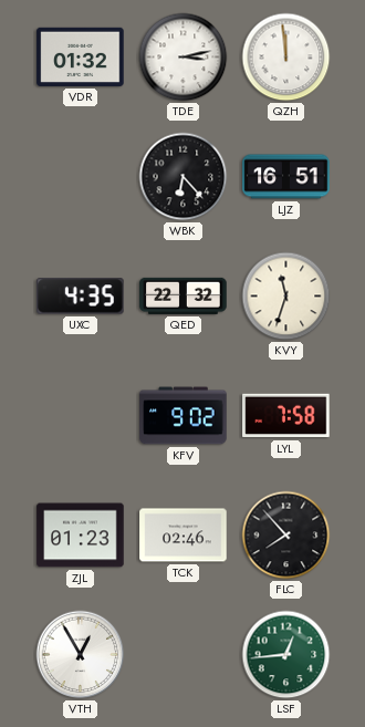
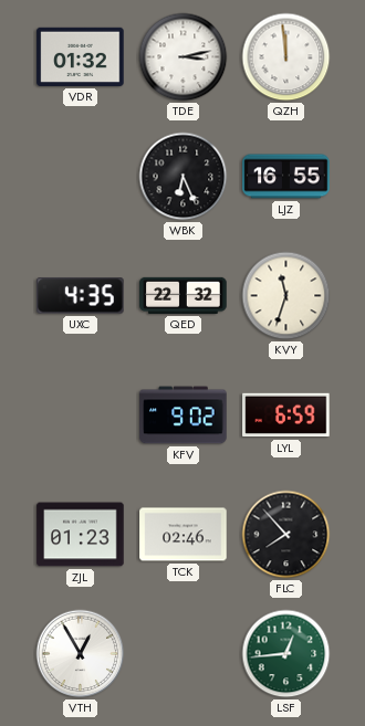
WBK: 6:23 -> 6:26
LJZ: 16:51 -> 16:55
LYL: 7:58 -> 6:59
